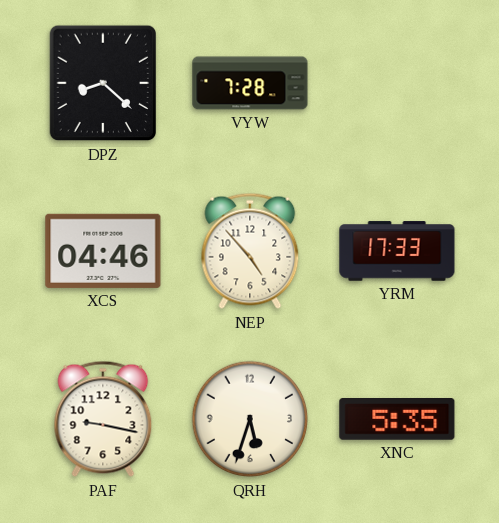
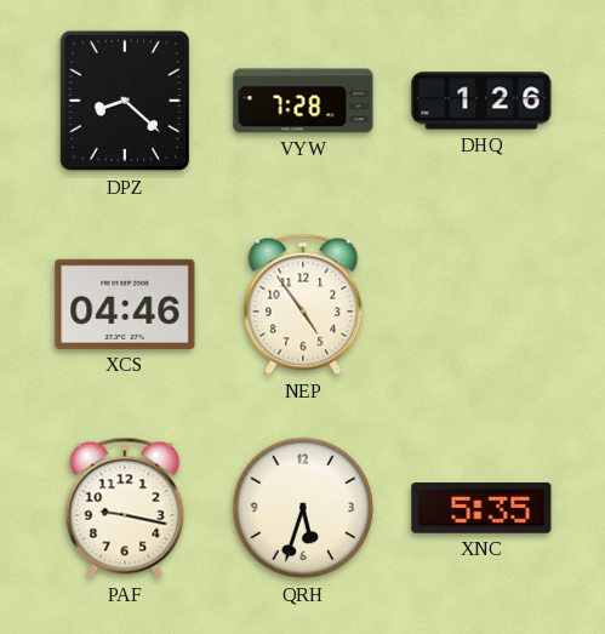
DHQ: none -> 1:26
NEP: 4:53 -> 4:54
YRM: 17:33 -> none
